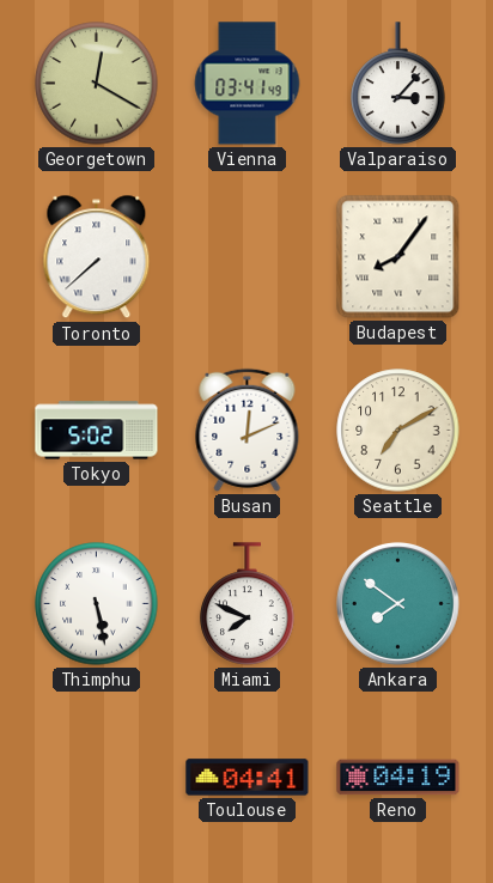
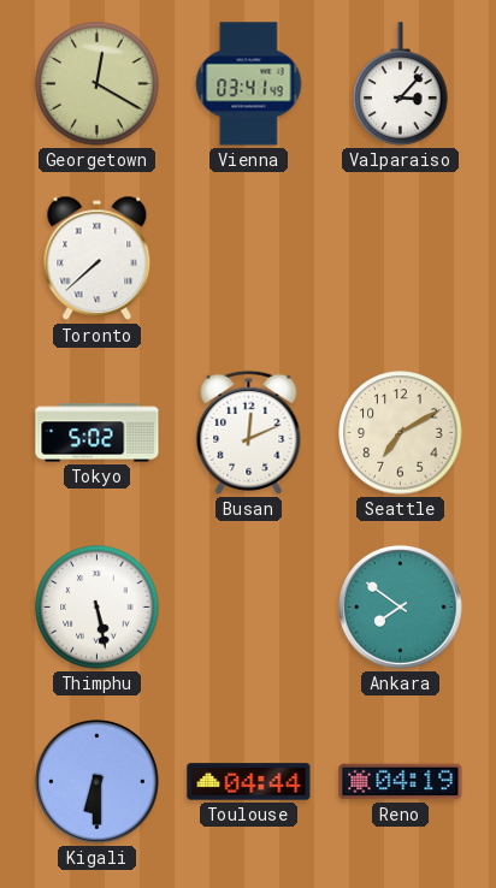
Budapest: 8:06 -> none
Miami: 7:49 -> none
Kigali: none -> 6:30
Toulouse: 04:41 -> 04:44
